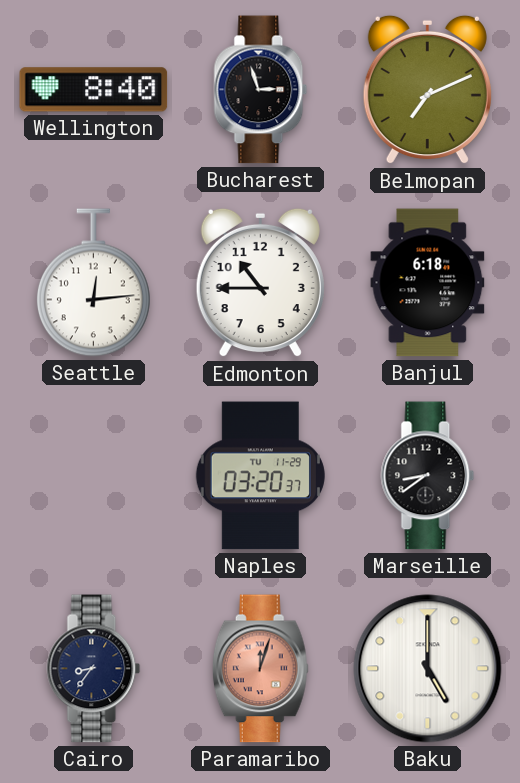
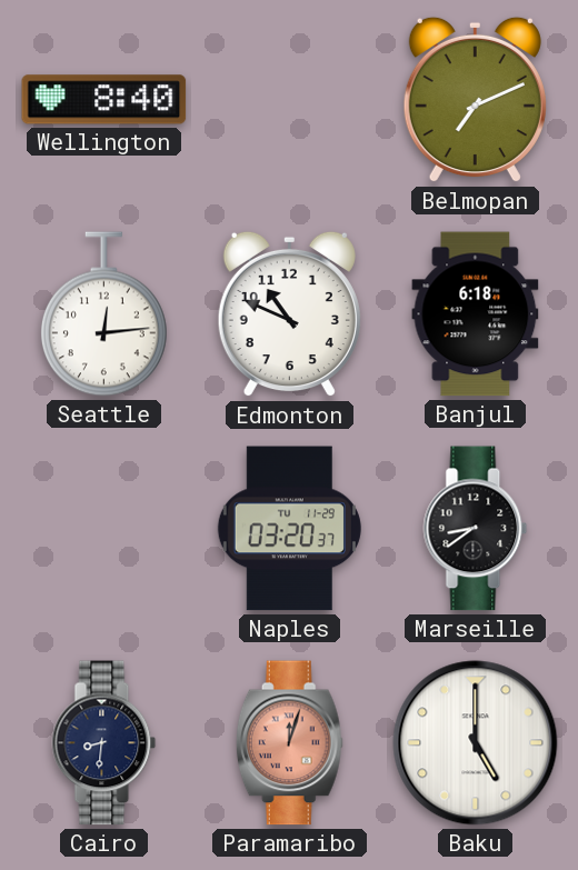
Bucharest: 2:57 -> none
Edmonton: 10:45 -> 10:49
Cairo: 8:36 -> 8:31
